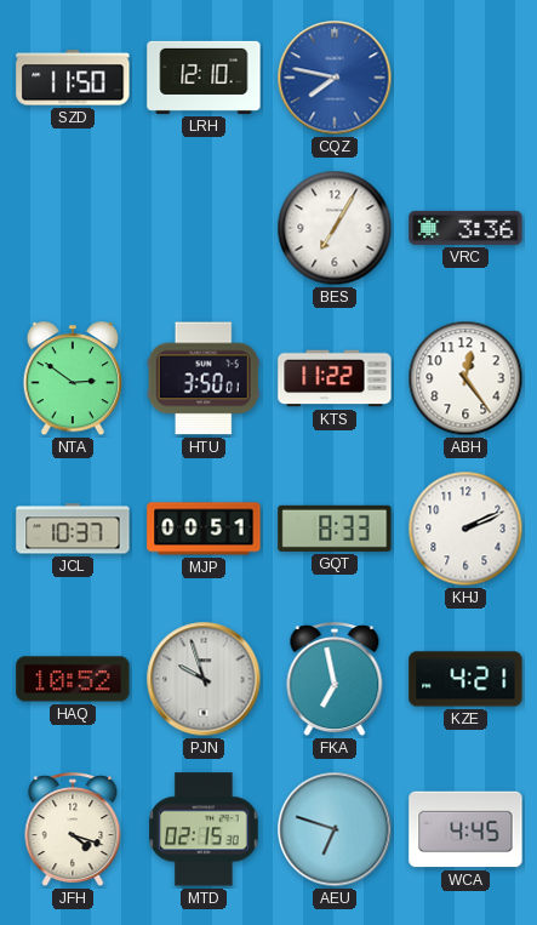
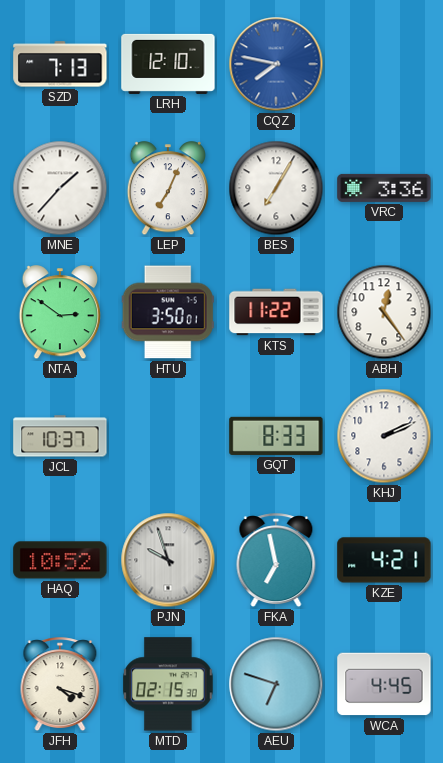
SZD: 11:50 -> 7:13
MNE: none -> 1:37
LEP: none -> 7:04
MJP: 00:51 -> none
